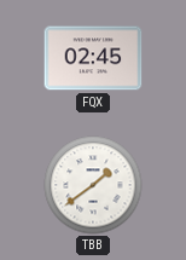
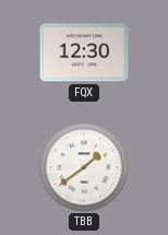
FQX: 02:45 -> 12:30
